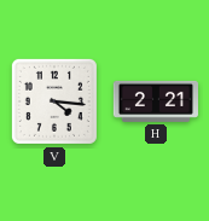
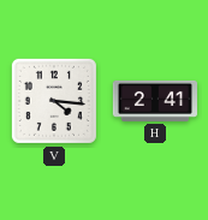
H: 2:21 -> 2:41
